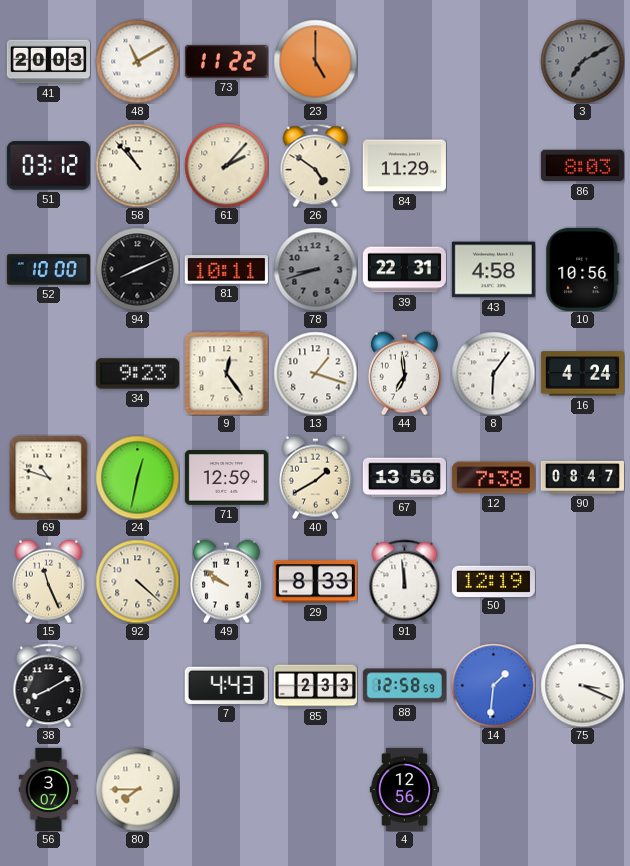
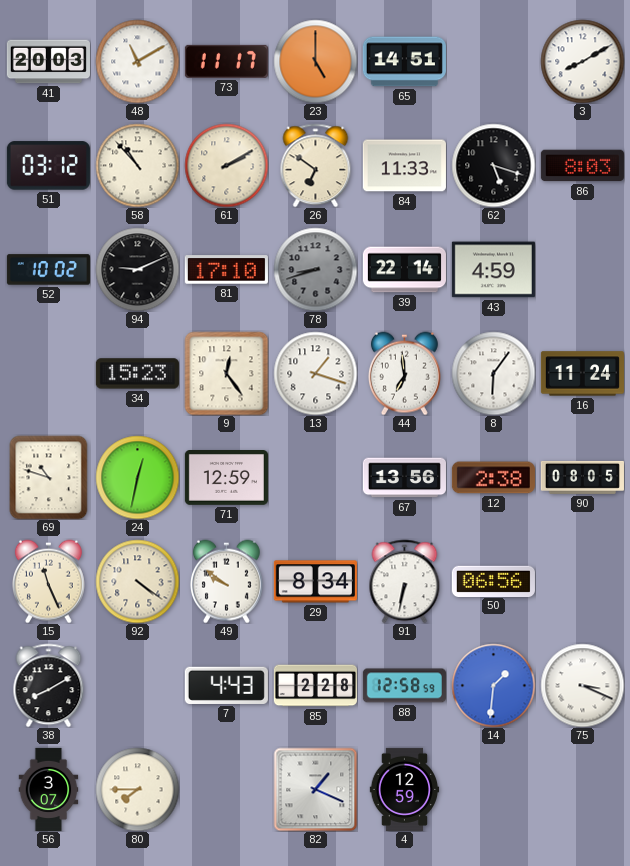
73: 11:22 -> 11:17
65: none -> 14:51
3: 7:10 -> 8:10
3 dial: grey -> white
61: 2:07 -> 2:10
26: 4:51 -> 6:51
84: 11:29 -> 11:33
62: none -> 5:18
52: 10:00 -> 10:02
94: 8:11 -> 9:11
81: 10:11 -> 17:10
39: 22:31 -> 22:14
43: 4:58 -> 4:59
10: 10:56 -> none
34: 9:23 -> 15:23
16: 4:24 -> 11:24
40: 1:40 -> none
12: 7:38 -> 2:38
90: 08:47 -> 08:05
92: 4:22 -> 4:21
29: 8:33 -> 8:34
91: 11:59 -> 6:32
50: 12:19 -> 06:56
85: 2:33 -> 2:28
82: none -> 1:19
4: 12:56 -> 12:59
